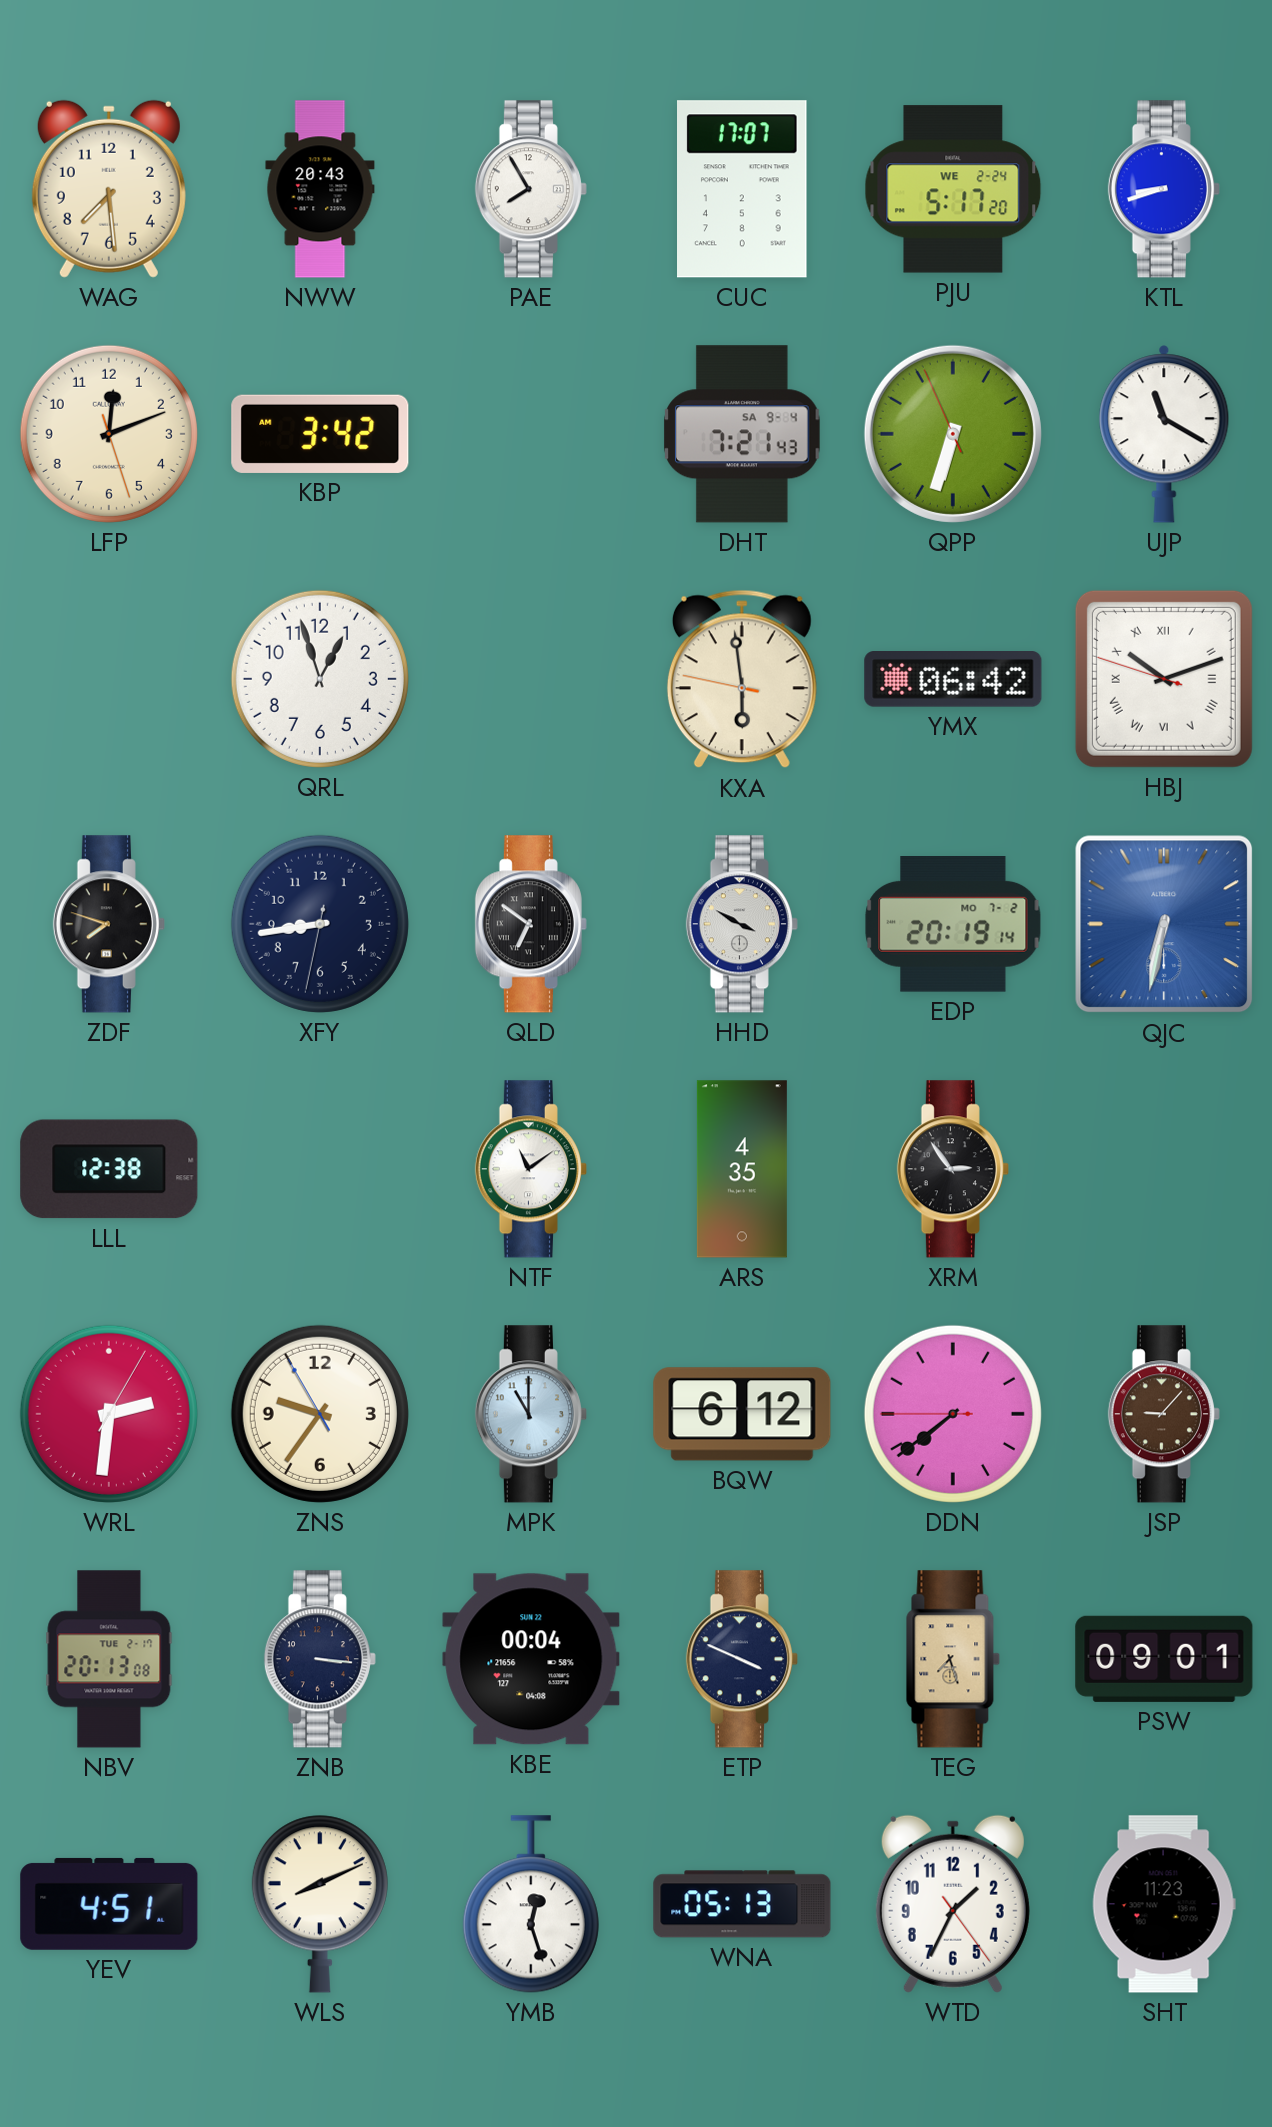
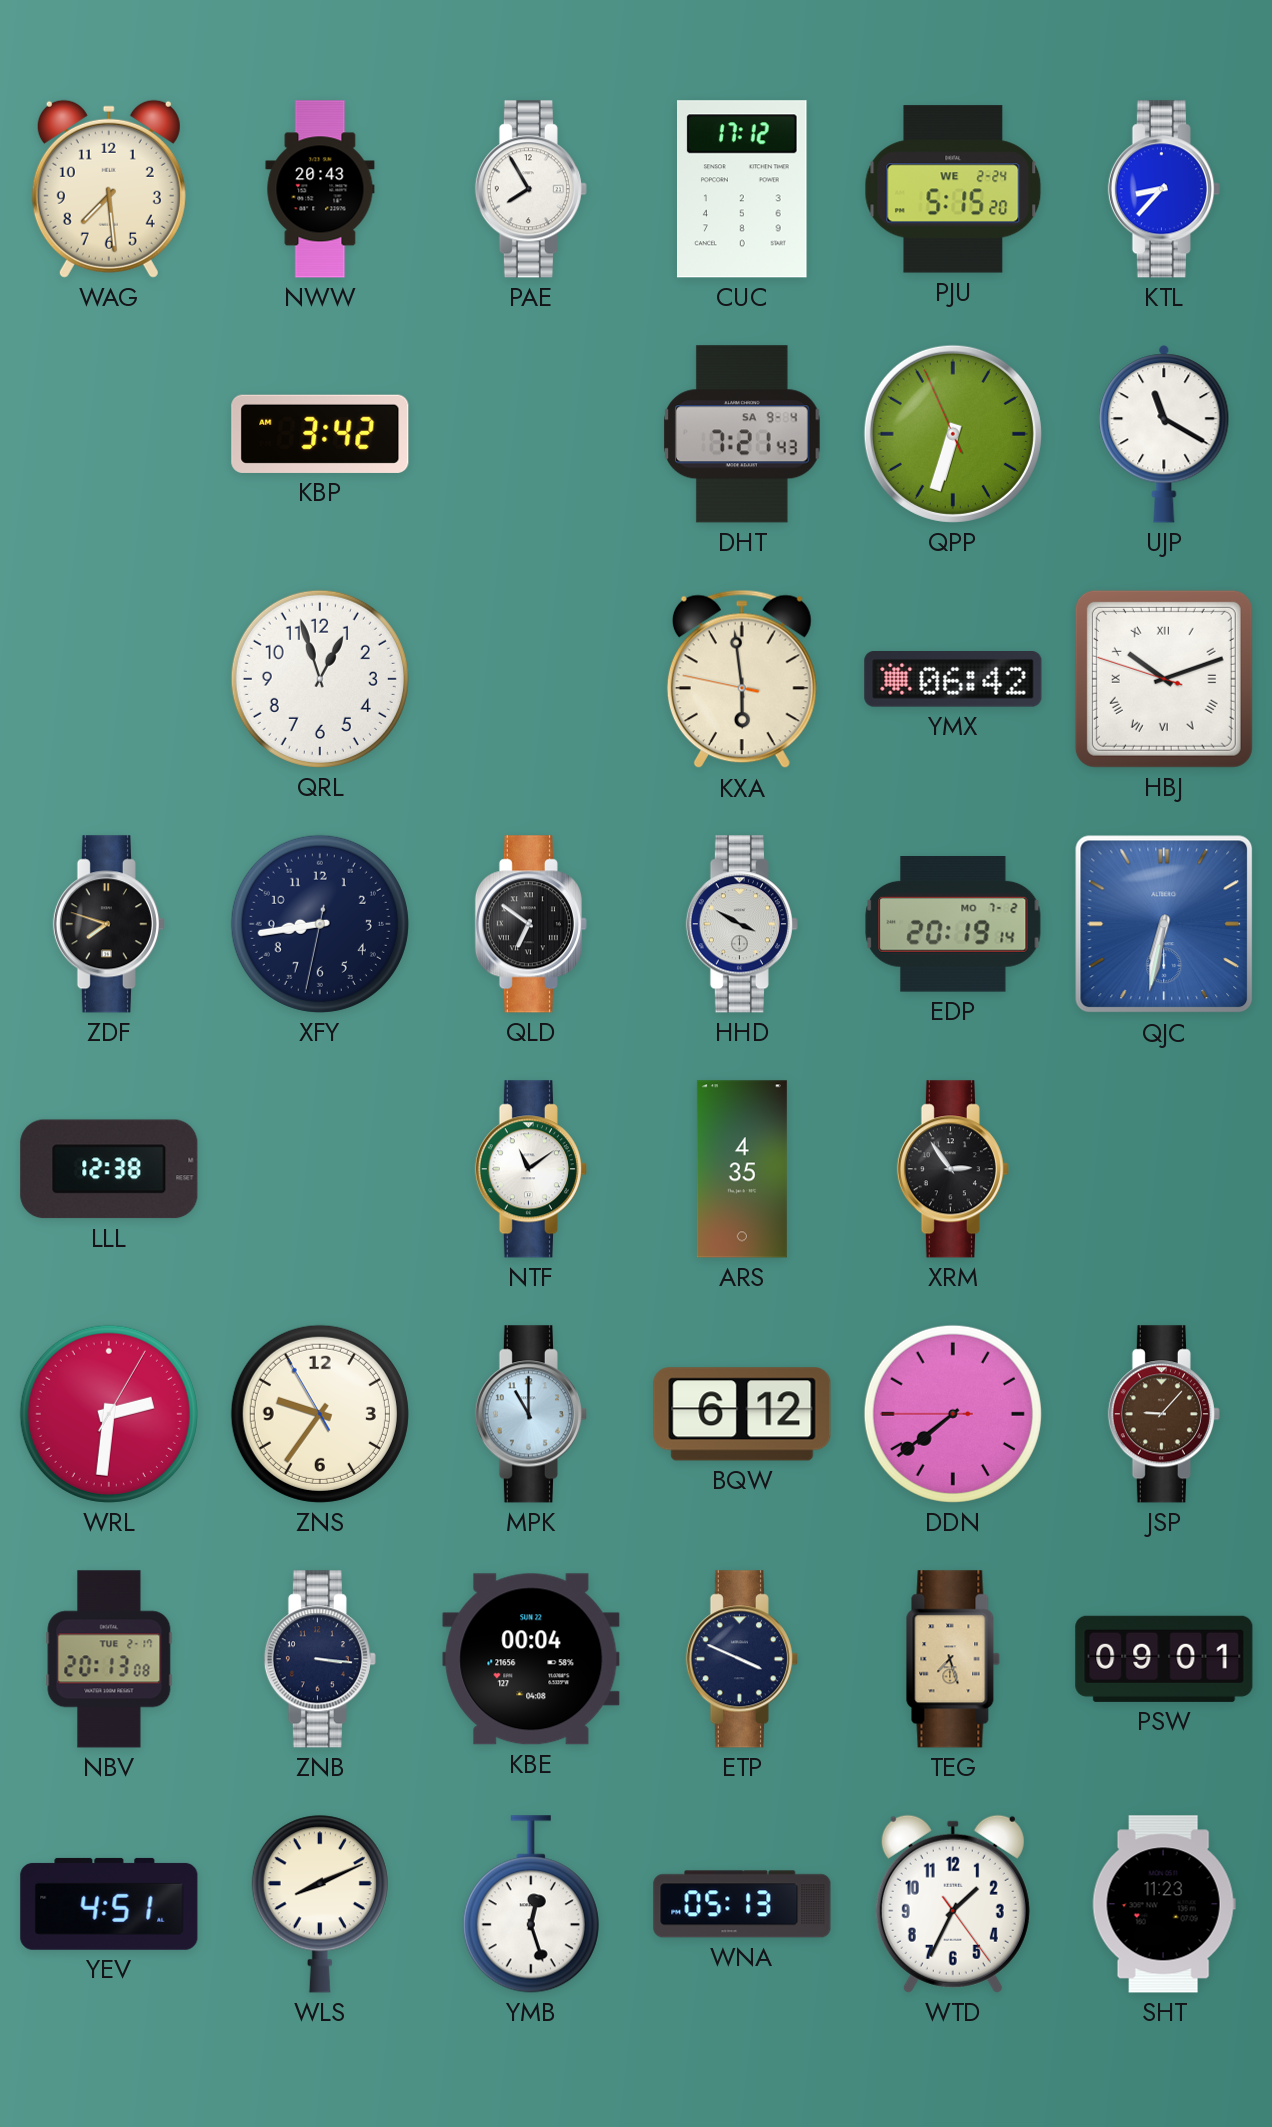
CUC: 17:07 -> 17:12
PJU: 5:17 -> 5:15
KTL: 8:42 -> 8:37
LFP: 12:11 -> none
